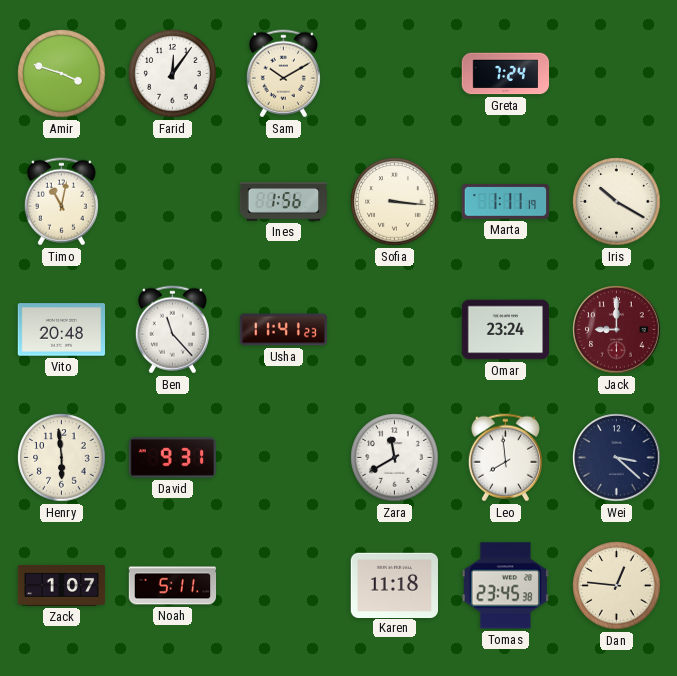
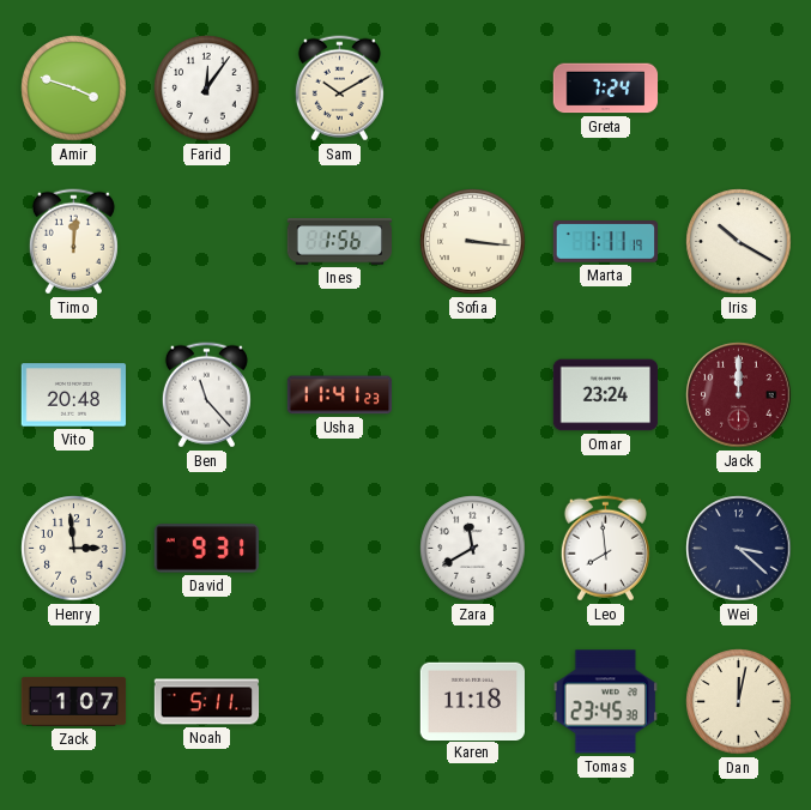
Timo: 11:02 -> 12:01
Jack: 9:00 -> 12:00
Henry: 5:59 -> 2:59
Dan: 12:46 -> 12:02
